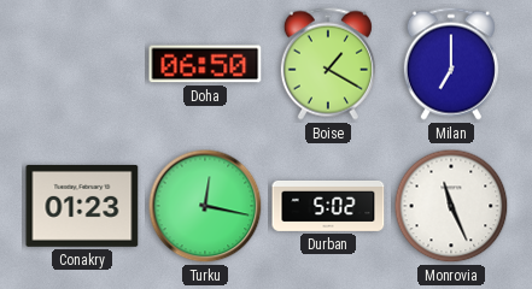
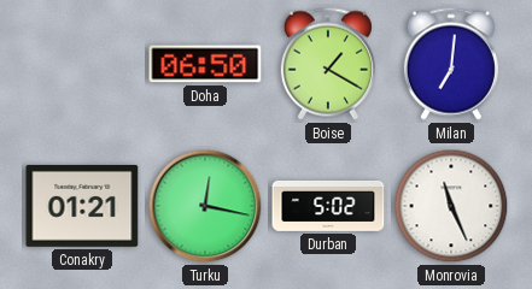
Milan: 7:00 -> 7:01
Conakry: 01:23 -> 01:21
